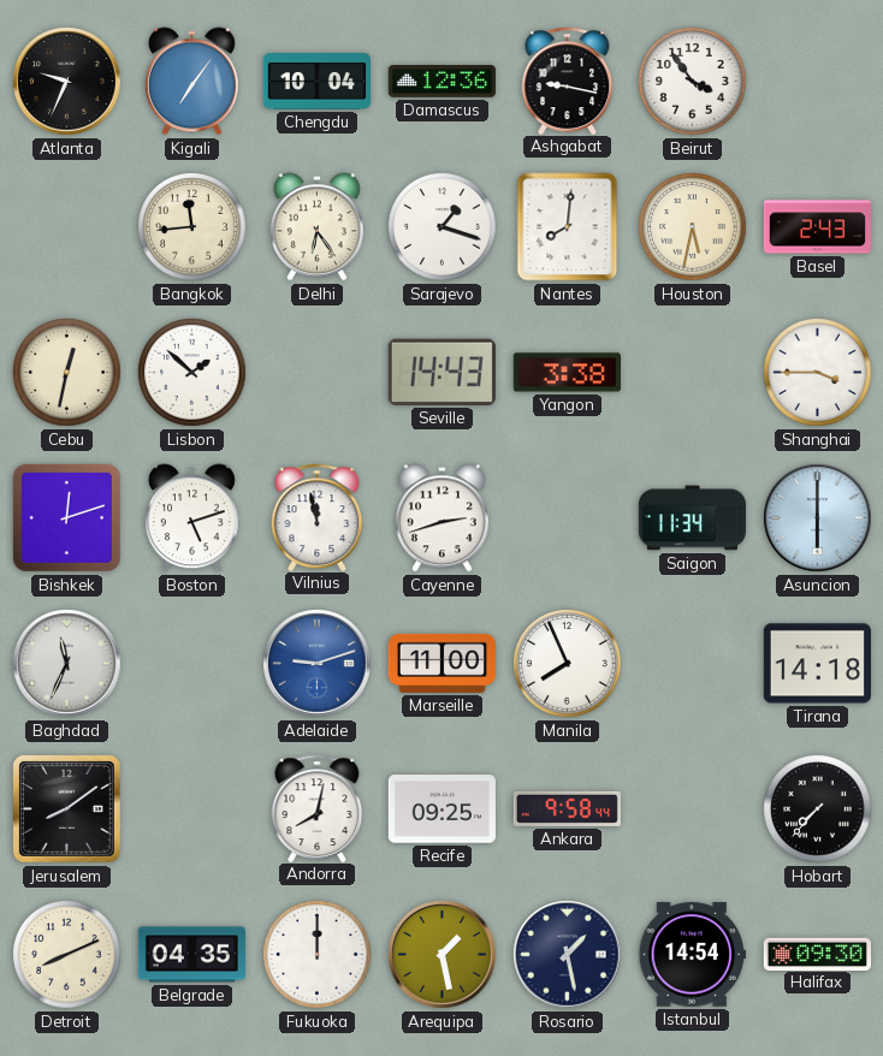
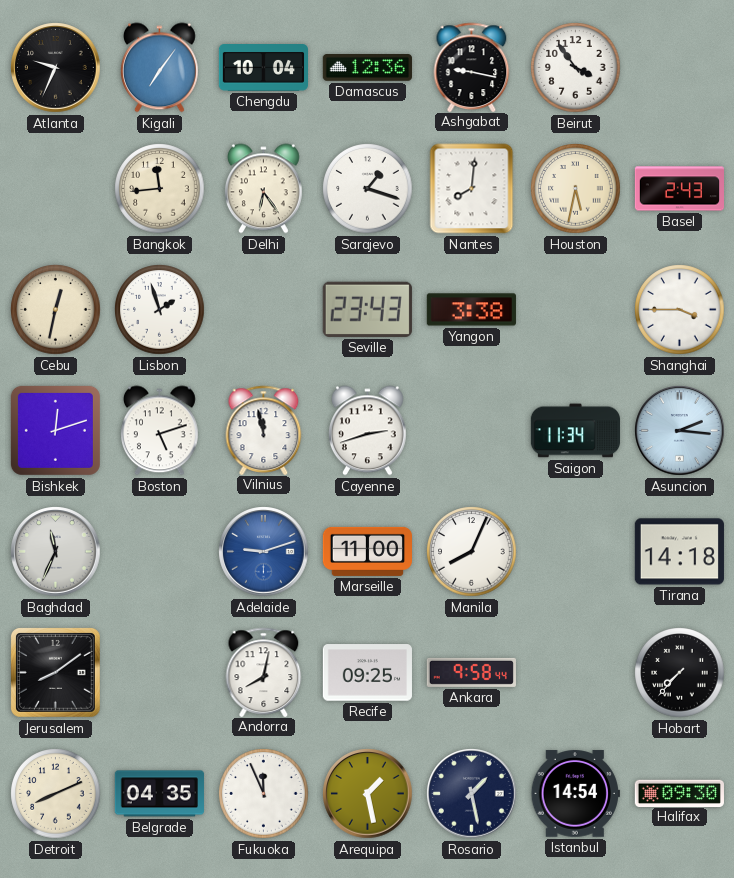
Lisbon: 1:52 -> 1:57
Seville: 14:43 -> 23:43
Asuncion: 6:00 -> 2:16
Manila: 7:56 -> 8:04
Fukuoka: 12:00 -> 11:56
